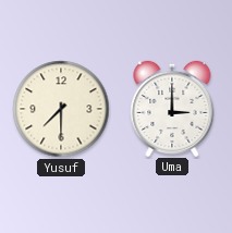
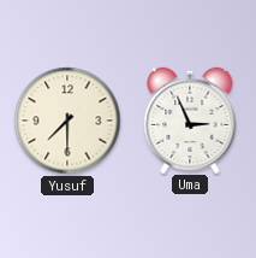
Uma: 3:00 -> 2:56
